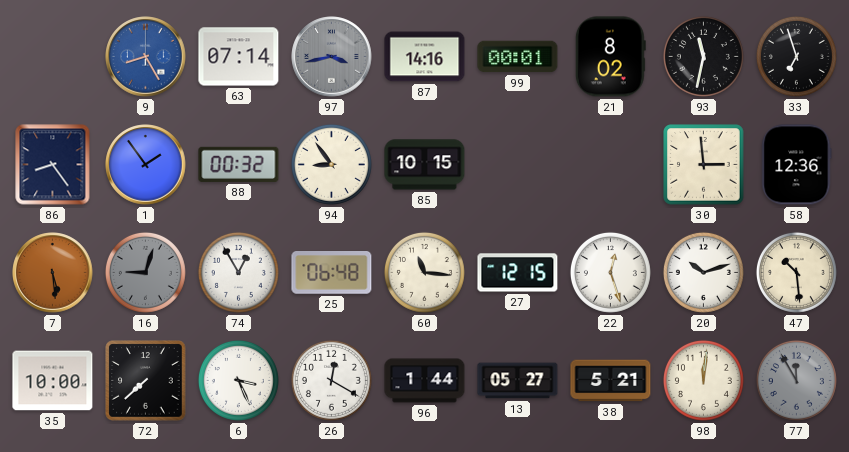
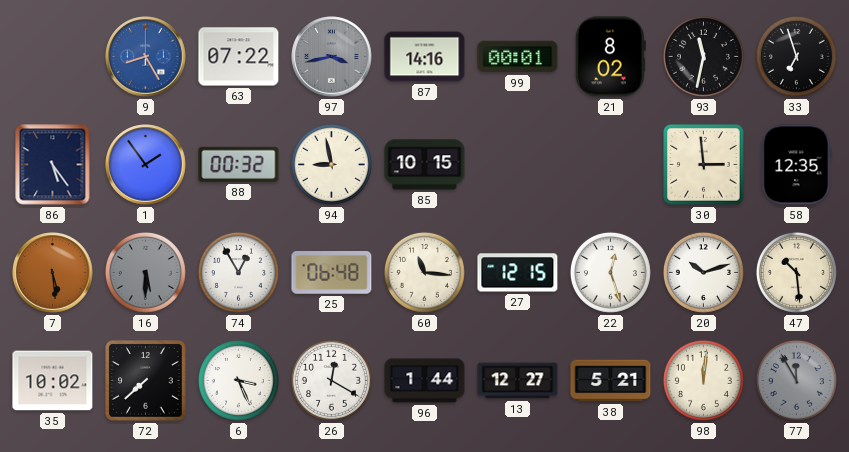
63: 07:14 -> 07:22
86: 8:24 -> 5:24
94: 8:54 -> 8:58
58: 12:36 -> 12:35
16: 9:03 -> 5:30
35: 10:00 -> 10:02
13: 05:27 -> 12:27
